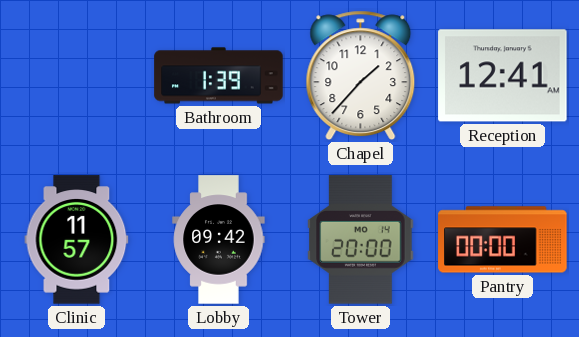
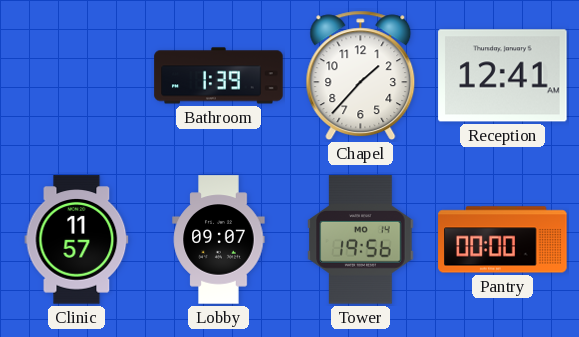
Lobby: 09:42 -> 09:07
Tower: 20:00 -> 19:56
